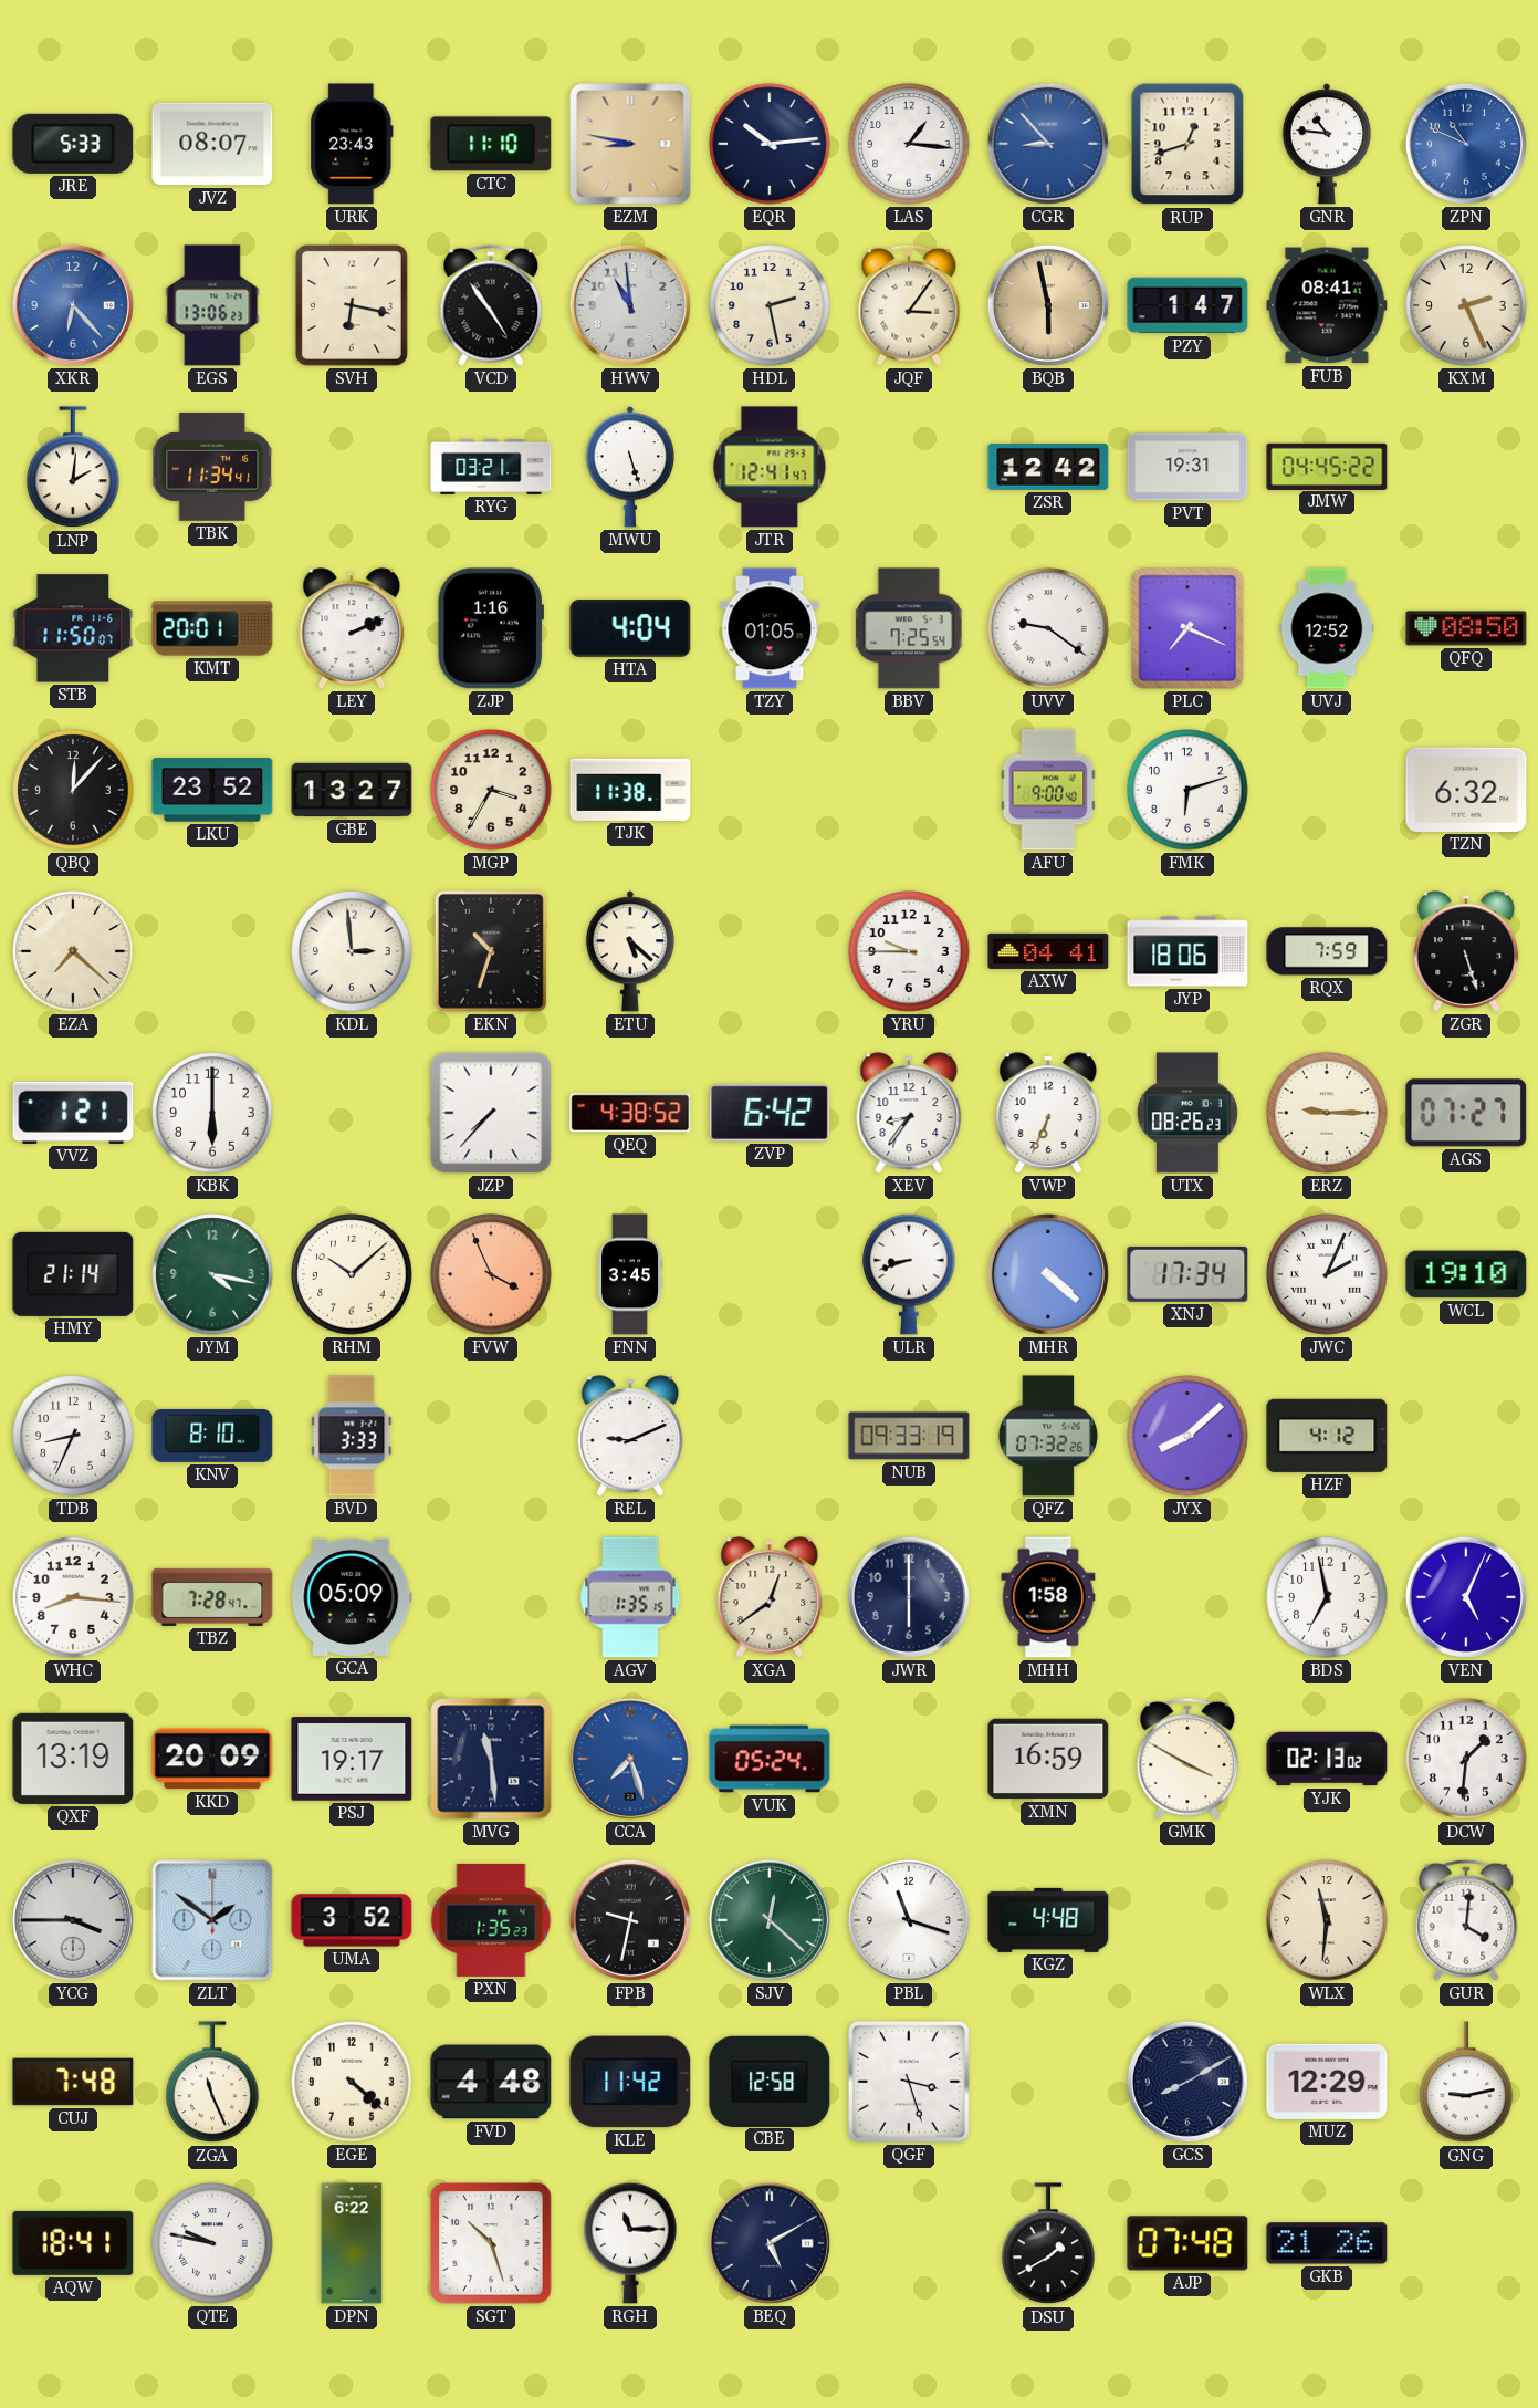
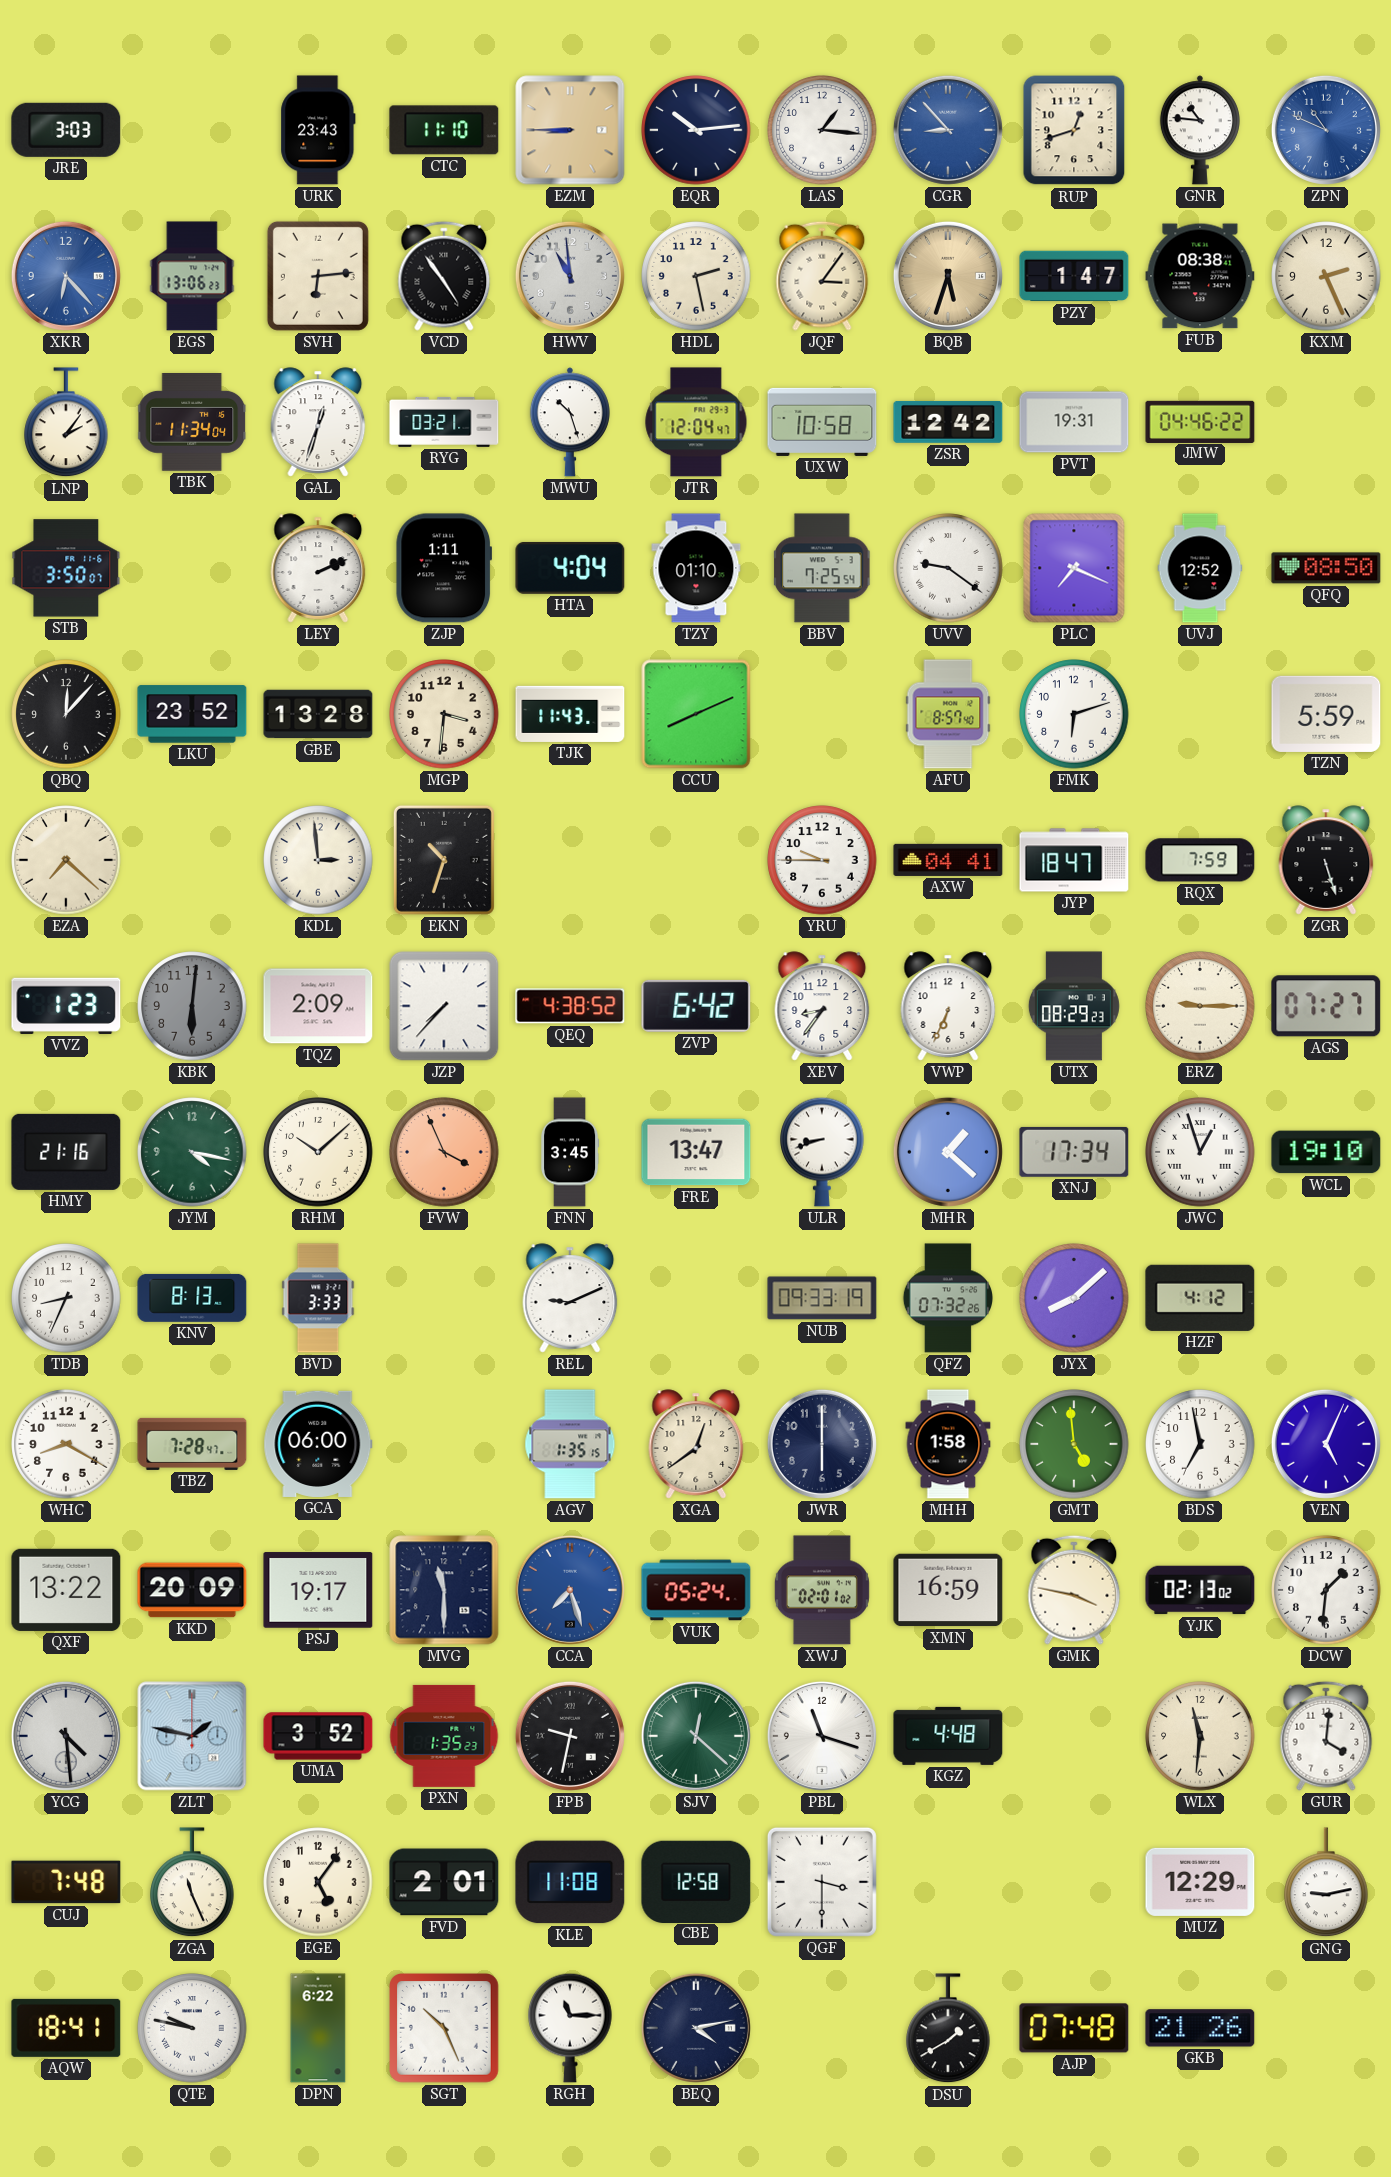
JRE: 5:33 -> 3:03
JVZ: 08:07 -> none
EZM: 8:47 -> 8:45
SVH: 6:17 -> 6:14
BQB: 5:58 -> 5:33
FUB: 08:41 -> 08:38
LNP: 2:01 -> 2:06
TBK: 11:34:41 -> 11:34:04
GAL: none -> 12:33
MWU: 5:27 -> 10:27
JTR: 12:41 -> 12:04
UXW: none -> 10:58
JMW: 04:45 -> 04:46
STB: 11:50 -> 3:50
KMT: 20:01 -> none
ZJP: 1:16 -> 1:11
TZY: 01:05 -> 01:10
GBE: 13:27 -> 13:28
MGP: 3:35 -> 3:31
TJK: 11:38 -> 11:43
CCU: none -> 8:11
AFU: 9:00 -> 8:57
TZN: 6:32 -> 5:59
ETU: 5:22 -> none
JYP: 18:06 -> 18:47
VVZ: 1:21 -> 1:23
KBK: 6:00 -> 6:01
KBK dial: white -> grey
TQZ: none -> 2:09
UTX: 08:26 -> 08:29
HMY: 21:14 -> 21:16
FRE: none -> 13:47
MHR: 4:22 -> 1:22
JWC: 2:04 -> 12:57
KNV: 8:10 -> 8:13
WHC: 8:16 -> 8:20
GCA: 05:09 -> 06:00
GMT: none -> 4:59
QXF: 13:19 -> 13:22
MVG: 11:29 -> 11:30
XWJ: none -> 02:01
GMK: 3:50 -> 3:47
YCG: 3:45 -> 4:29
ZLT: 1:51 -> 1:47
EGE: 4:22 -> 5:06
FVD: 4:48 -> 2:01
KLE: 11:42 -> 11:08
QGF: 3:27 -> 3:30
GCS: 8:10 -> none
SGT: 10:27 -> 10:26
BEQ: 5:10 -> 4:13
